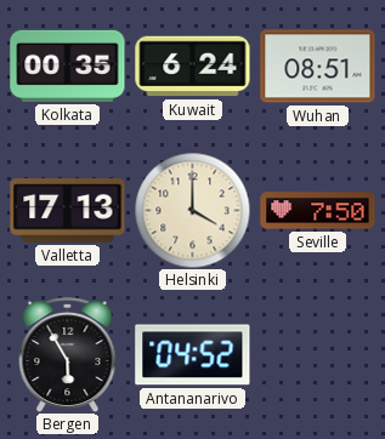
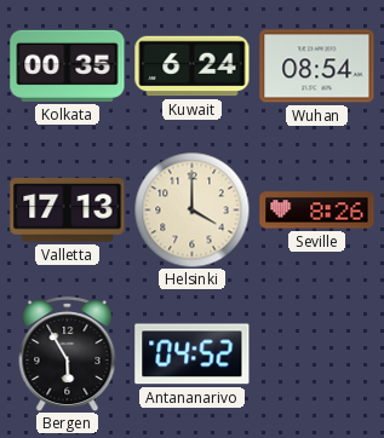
Wuhan: 08:51 -> 08:54
Seville: 7:50 -> 8:26
